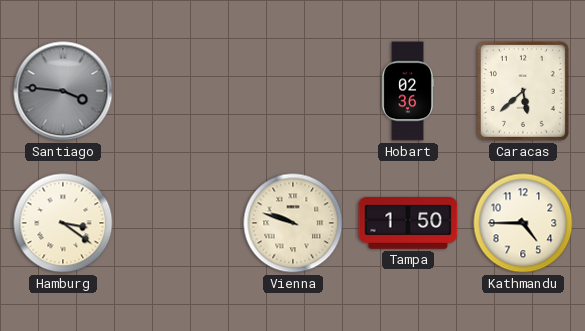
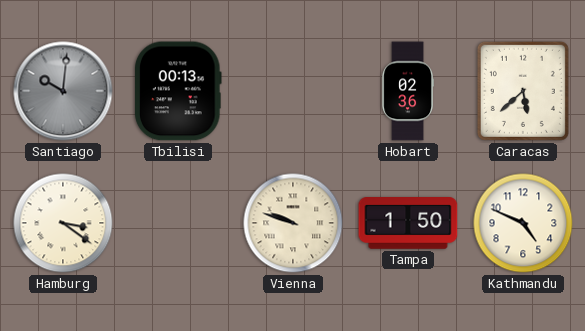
Santiago: 3:46 -> 10:01
Tbilisi: none -> 00:13
Kathmandu: 4:45 -> 4:49
